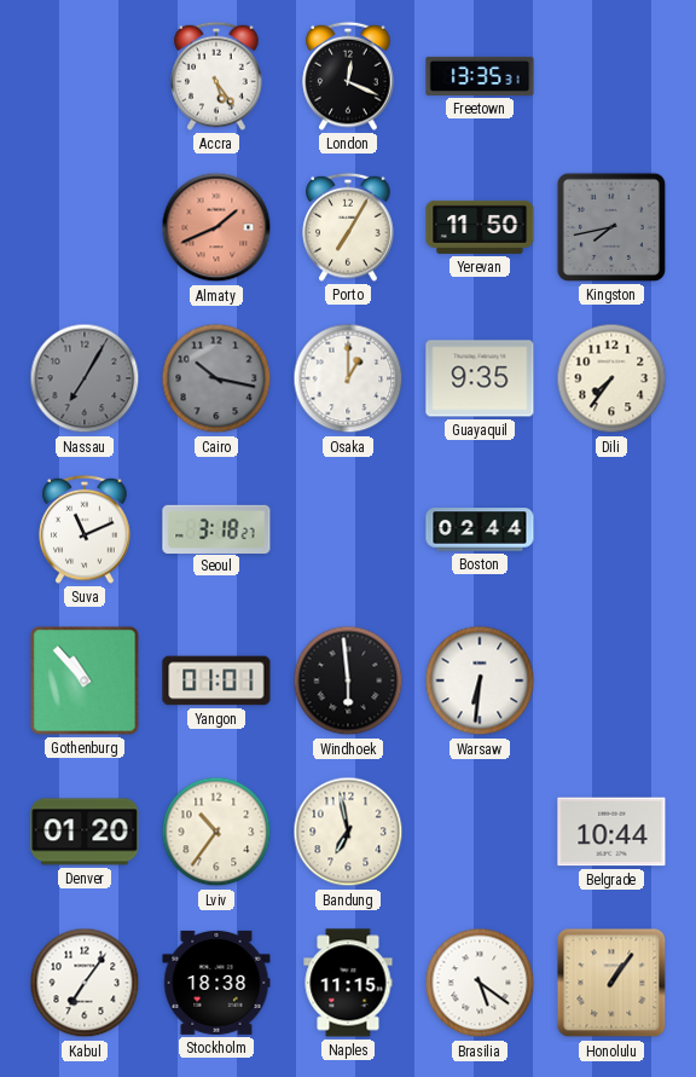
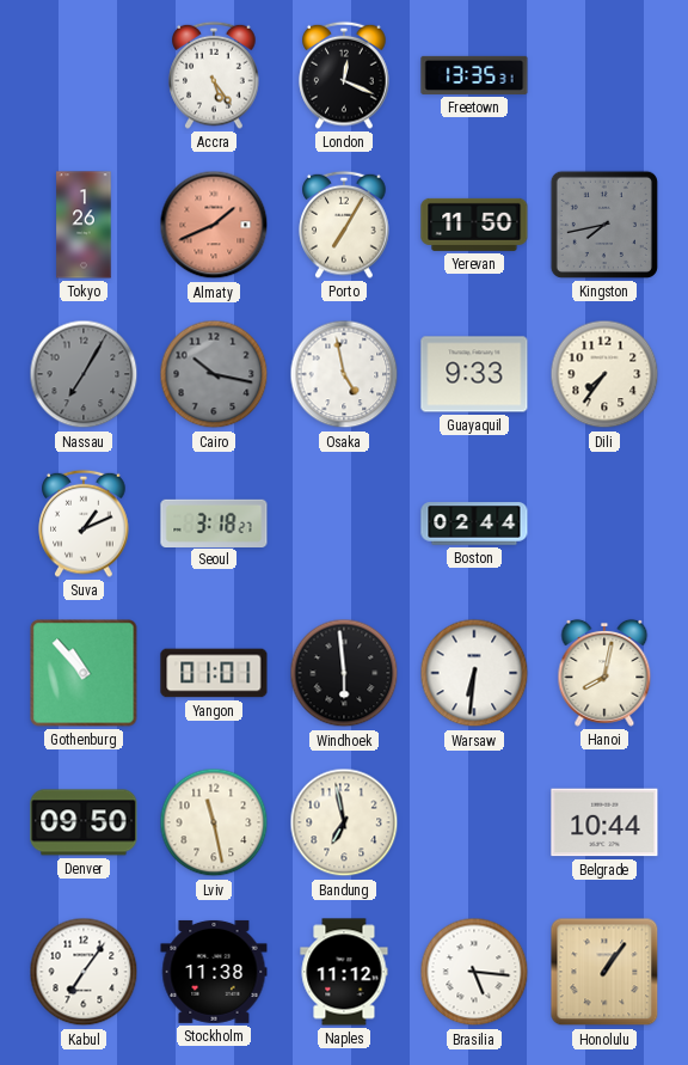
Tokyo: none -> 1:26
Osaka: 1:00 -> 4:58
Guayaquil: 9:35 -> 9:33
Suva: 11:11 -> 1:11
Hanoi: none -> 8:02
Denver: 01:20 -> 09:50
Lviv: 10:36 -> 11:28
Stockholm: 18:38 -> 11:38
Naples: 11:15 -> 11:12
Brasilia: 5:21 -> 5:16
